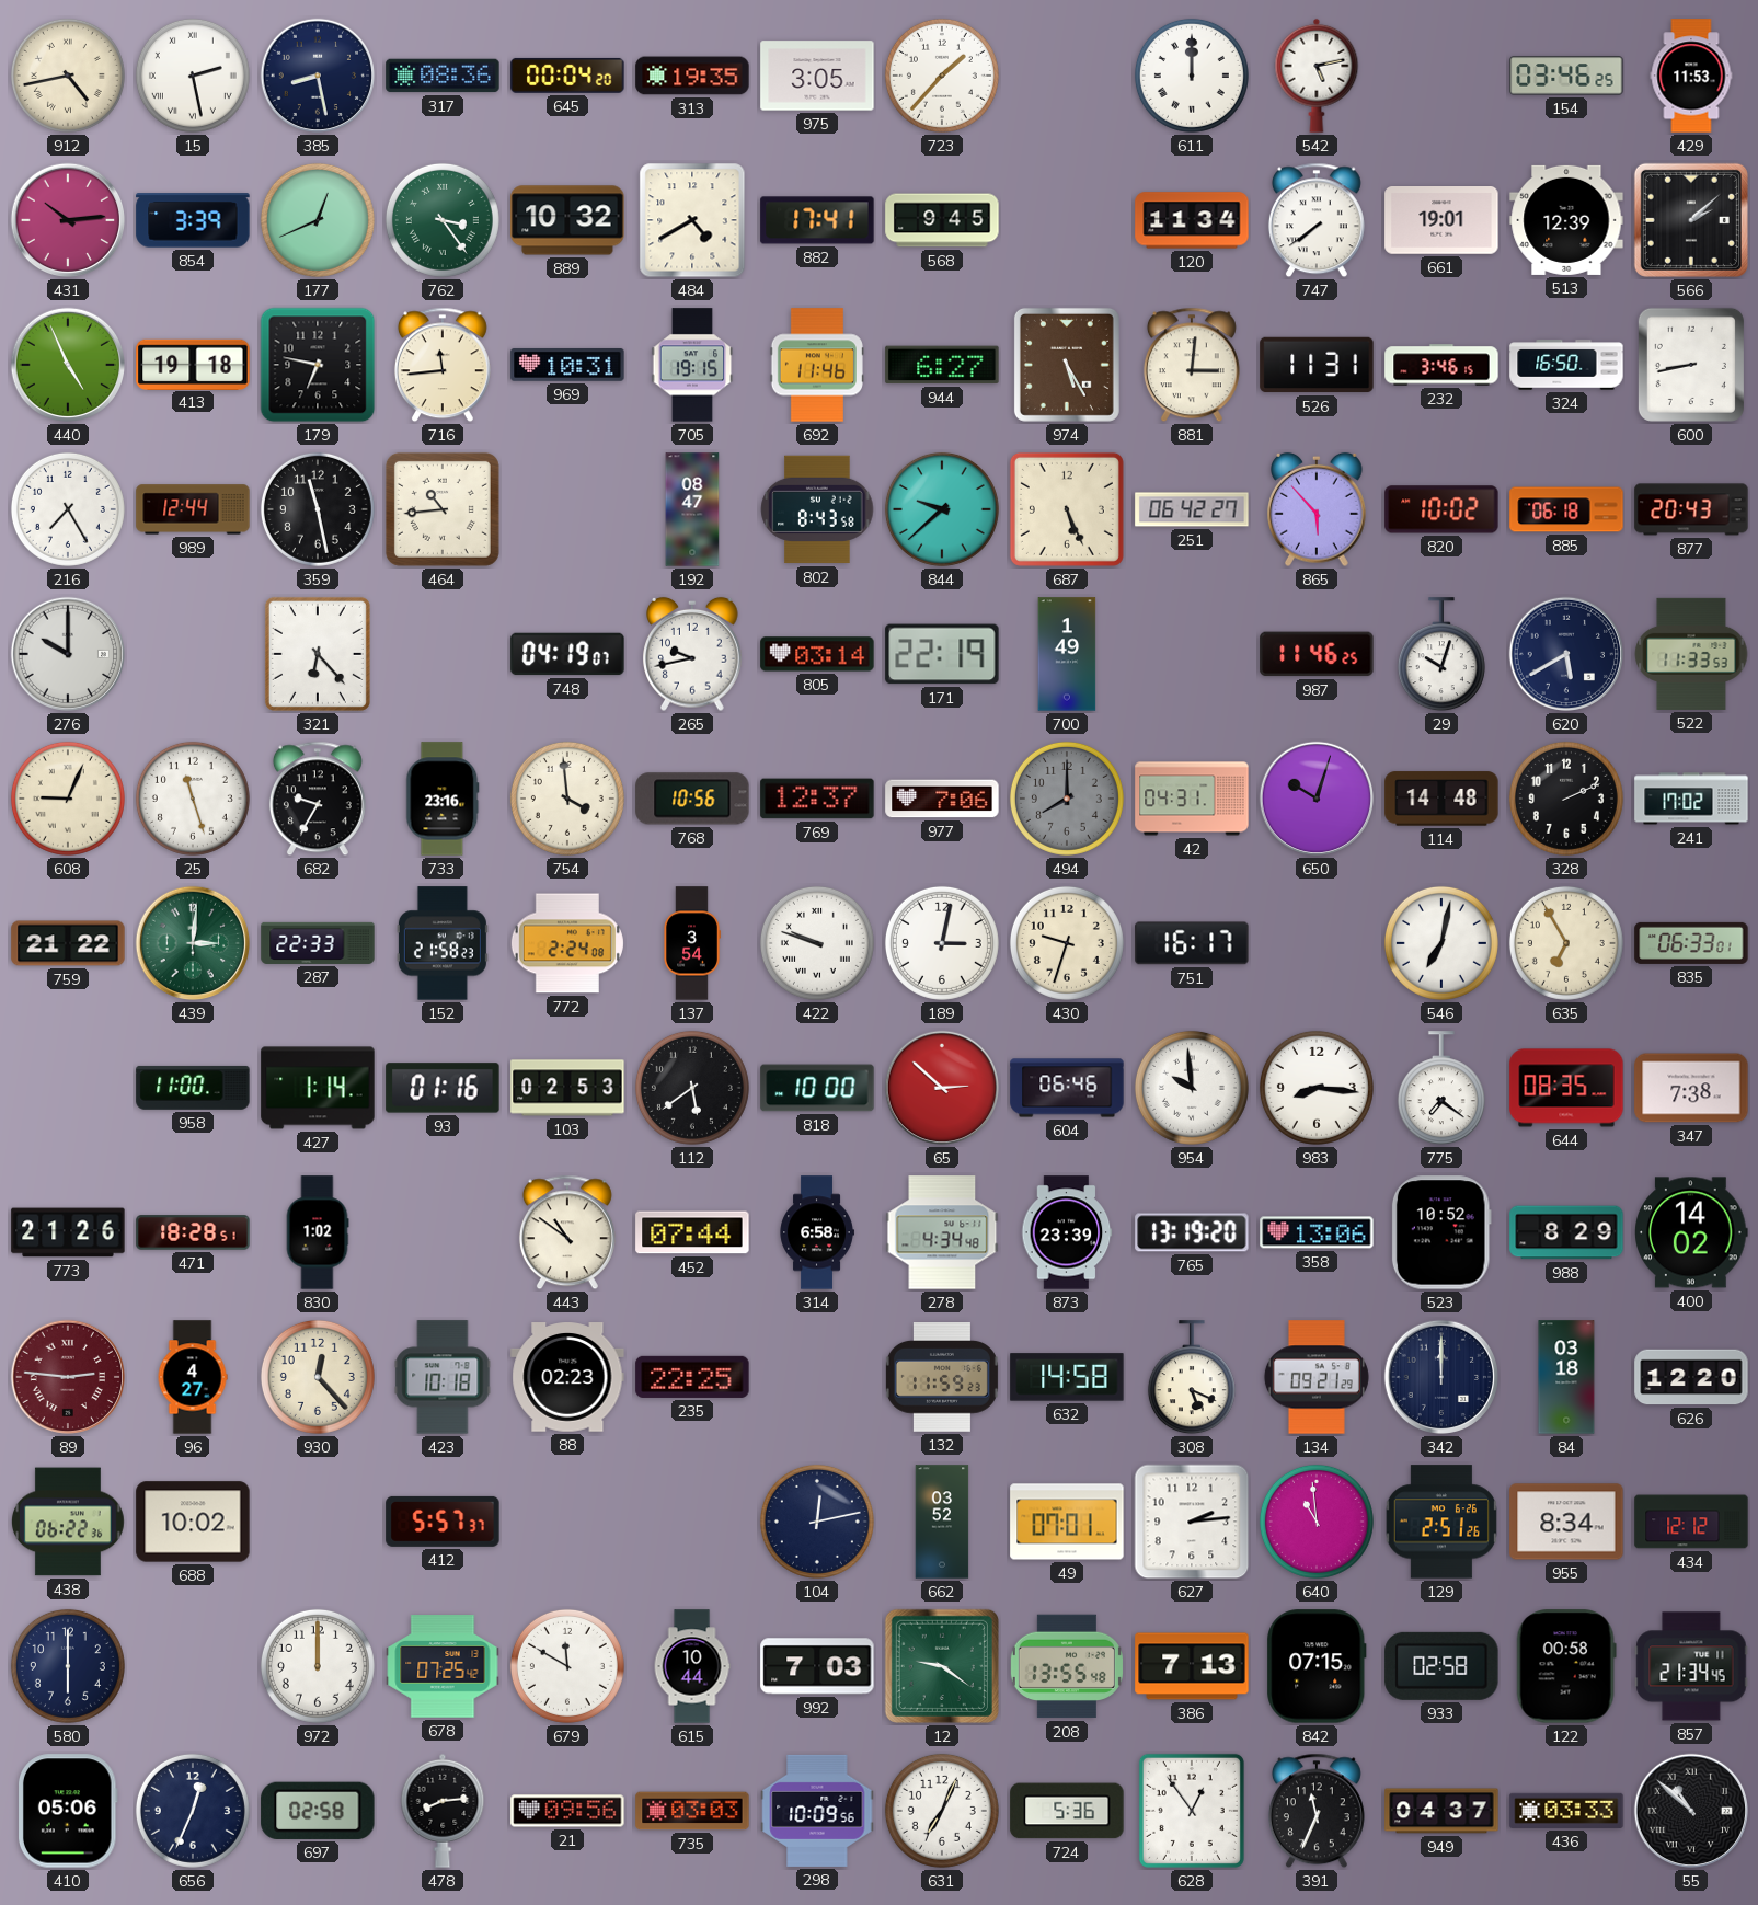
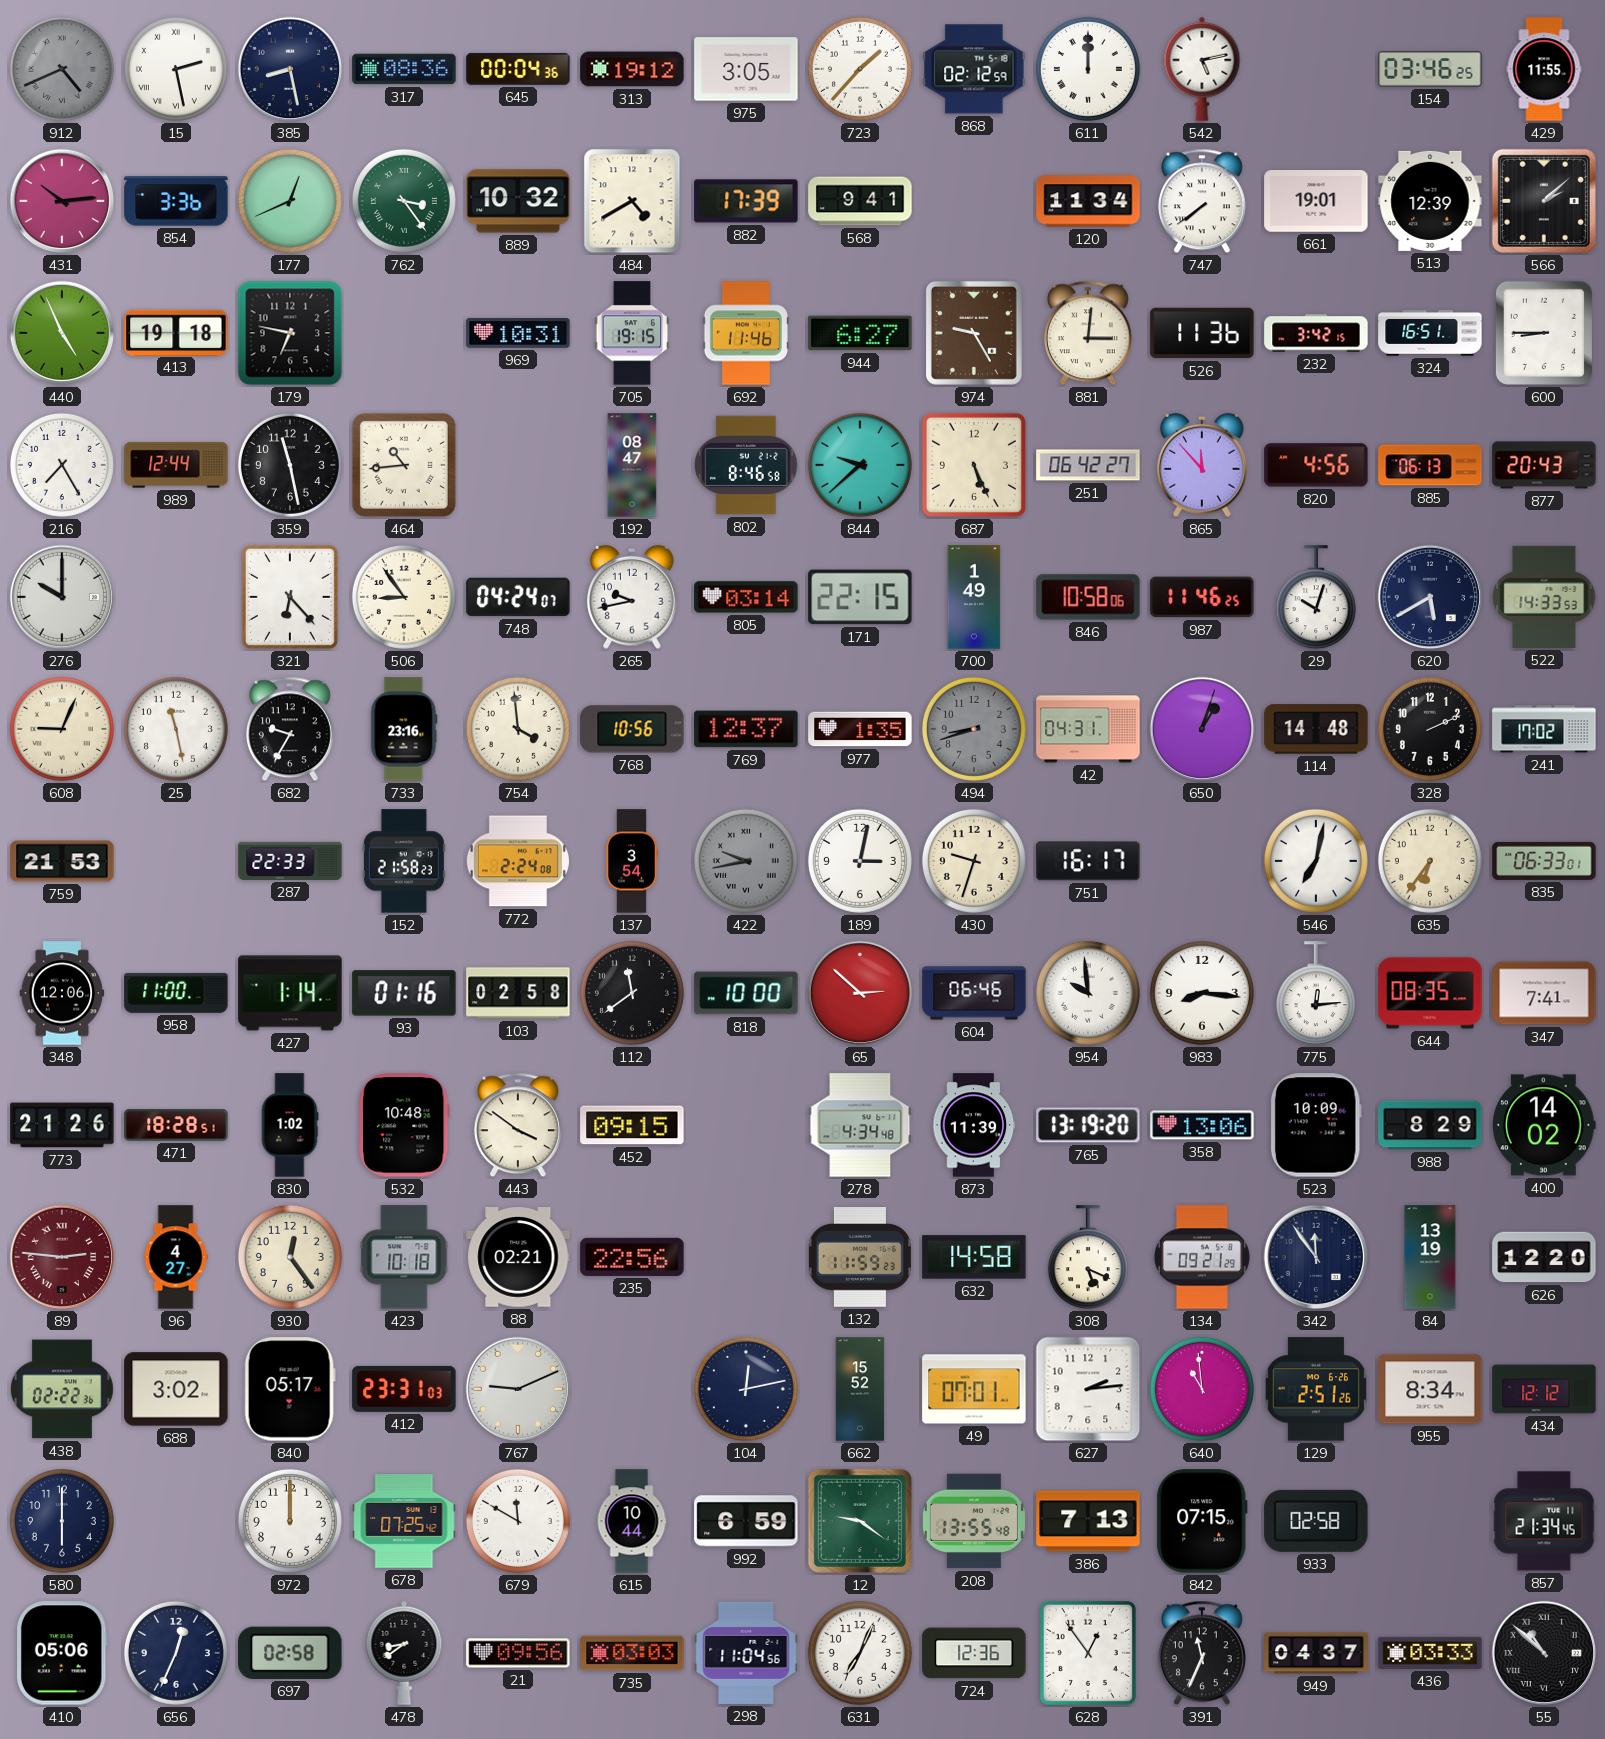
912: 4:43 -> 4:41
912 dial: cream -> grey
645: 00:04:20 -> 00:04:36
313: 19:35 -> 19:12
868: none -> 02:12
429: 11:53 -> 11:55
854: 3:39 -> 3:36
882: 17:41 -> 17:39
568: 9:45 -> 9:41
716: 11:44 -> none
974: 5:25 -> 9:25
526: 11:31 -> 11:36
232: 3:46 -> 3:42
324: 16:50 -> 16:51
600: 8:43 -> 8:45
802: 8:43 -> 8:46
865: 5:53 -> 11:53
820: 10:02 -> 4:56
885: 06:18 -> 06:13
506: none -> 8:54
748: 04:19 -> 04:24
171: 22:19 -> 22:15
846: none -> 10:58
522: 11:33 -> 14:33
25: 11:27 -> 11:28
977: 7:06 -> 1:35
494: 8:00 -> 8:42
650: 10:03 -> 1:03
759: 21:22 -> 21:53
439: 3:01 -> none
422: 9:48 -> 9:43
422 dial: white -> grey
635: 6:55 -> 6:36
348: none -> 12:06
103: 02:53 -> 02:58
112: 5:39 -> 11:39
775: 7:21 -> 12:14
347: 7:38 -> 7:41
532: none -> 10:48
443: 10:51 -> 3:51
452: 07:44 -> 09:15
314: 6:58 -> none
873: 23:39 -> 11:39
523: 10:52 -> 10:09
930: 12:23 -> 12:24
88: 02:23 -> 02:21
235: 22:25 -> 22:56
342: 12:00 -> 11:54
84: 03:18 -> 13:19
438: 06:22 -> 02:22
688: 10:02 -> 3:02
840: none -> 05:17
412: 5:57 -> 23:31
767: none -> 9:11
662: 03:52 -> 15:52
992: 7:03 -> 6:59
122: 00:58 -> none
478: 8:14 -> 8:39
298: 10:09 -> 11:04
724: 5:36 -> 12:36
